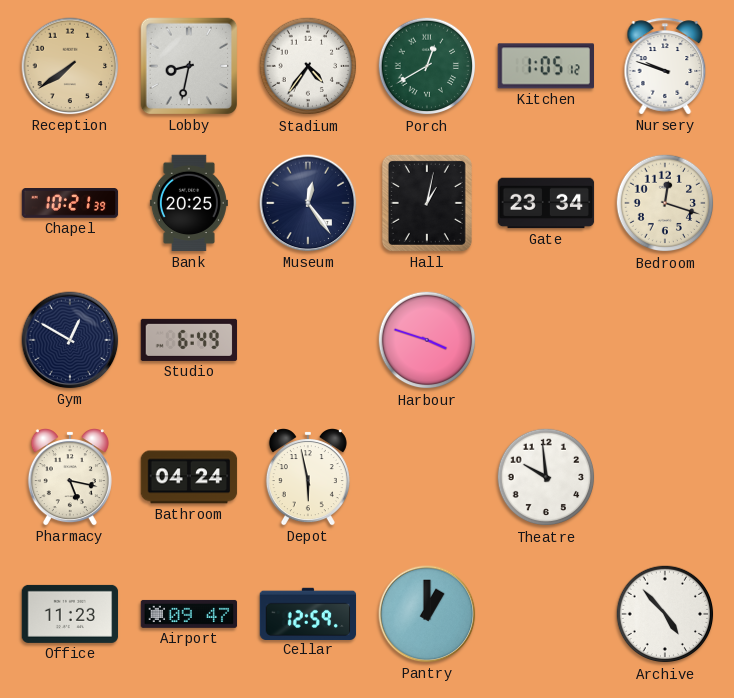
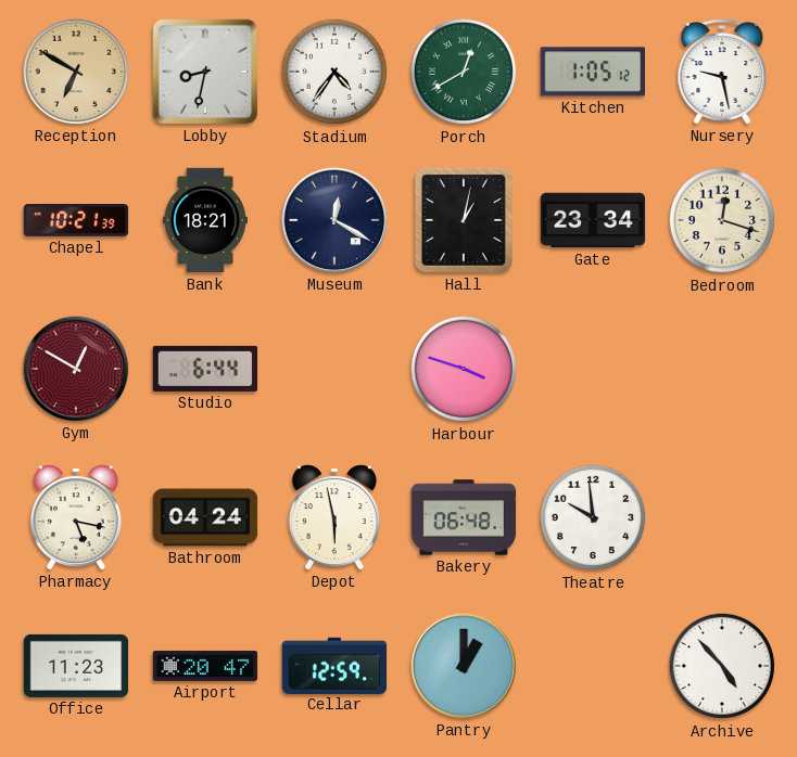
Reception: 7:39 -> 6:50
Nursery: 9:48 -> 9:28
Bank: 20:25 -> 18:21
Museum: 12:24 -> 12:20
Gym dial: navy -> burgundy
Studio: 6:49 -> 6:44
Bakery: none -> 06:48
Airport: 09:47 -> 20:47
